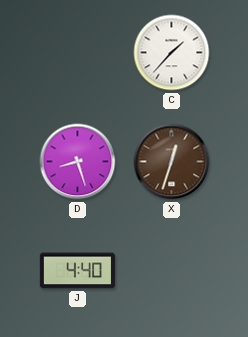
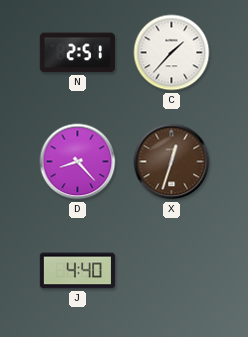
N: none -> 2:51
D: 8:27 -> 8:23
